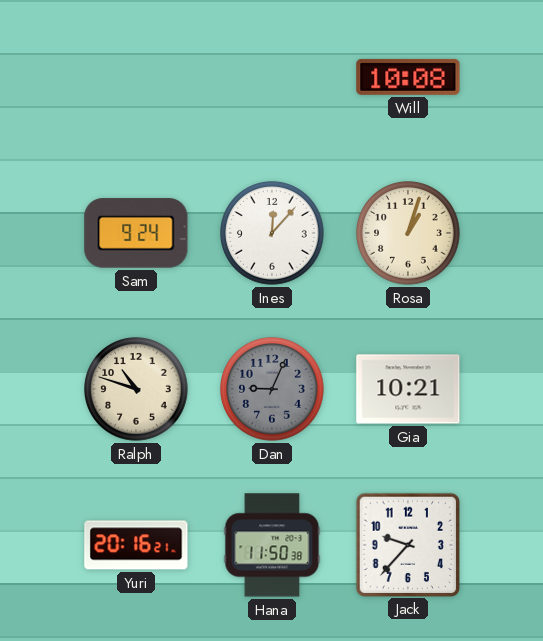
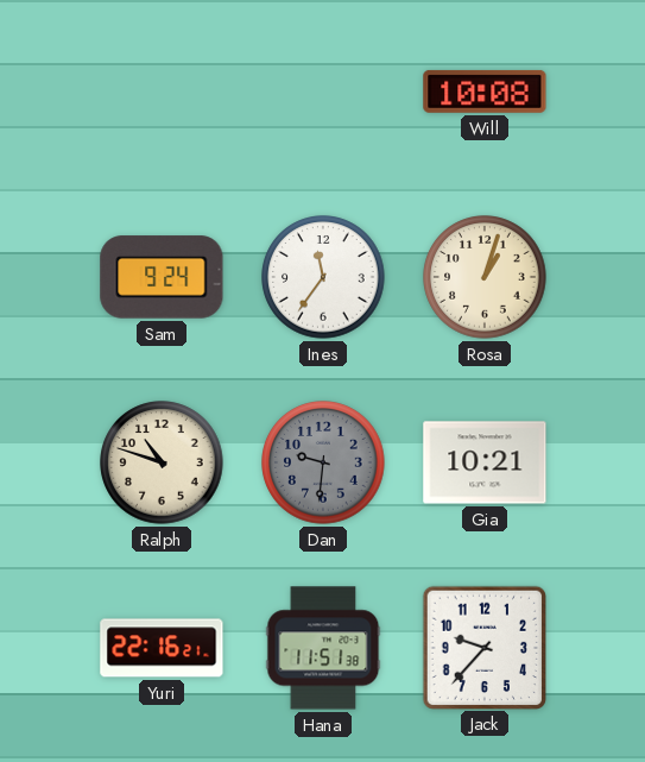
Ines: 12:07 -> 11:36
Dan: 9:04 -> 9:31
Yuri: 20:16 -> 22:16
Hana: 11:50 -> 11:51
